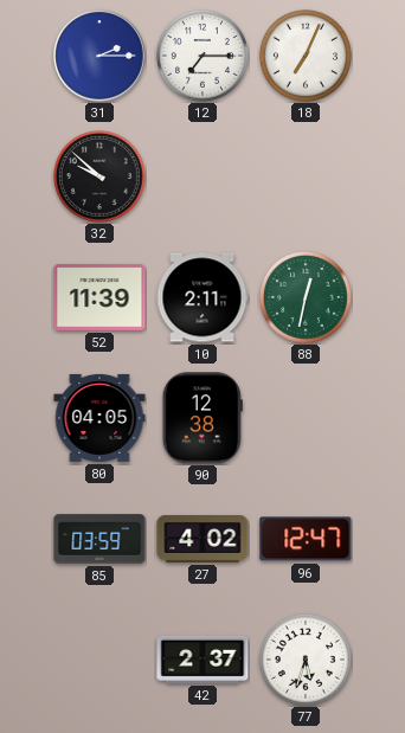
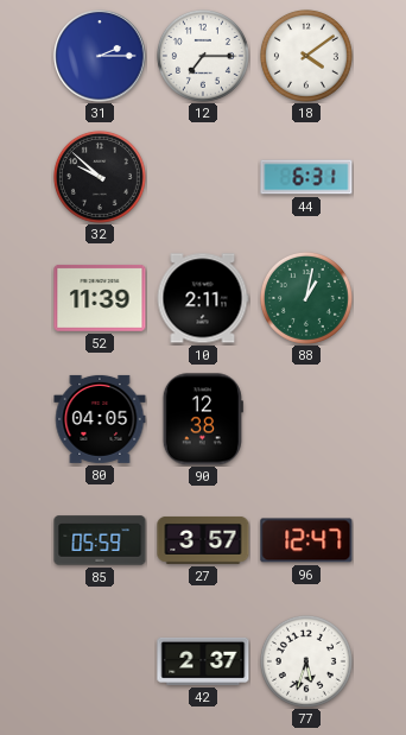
18: 7:04 -> 4:09
44: none -> 6:31
88: 12:32 -> 1:02
85: 03:59 -> 05:59
27: 4:02 -> 3:57
